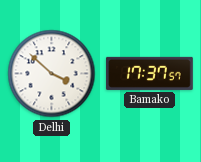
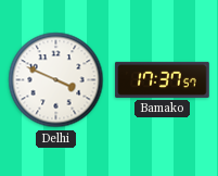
Delhi: 3:52 -> 3:49
